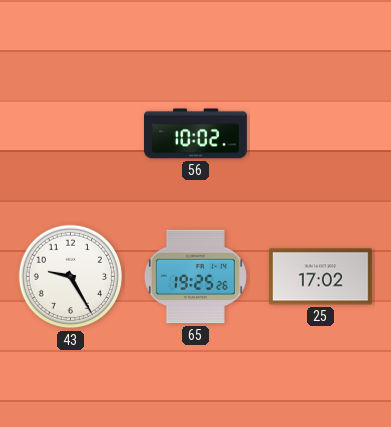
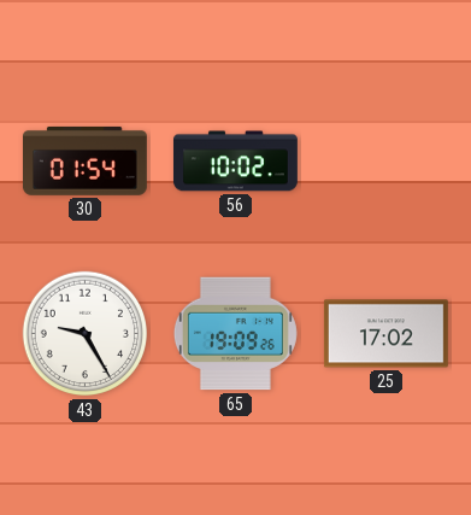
30: none -> 01:54
65: 19:25 -> 19:09
